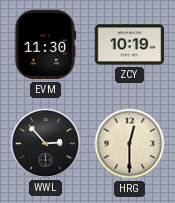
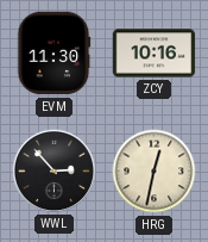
ZCY: 10:19 -> 10:16
HRG: 12:30 -> 12:32
